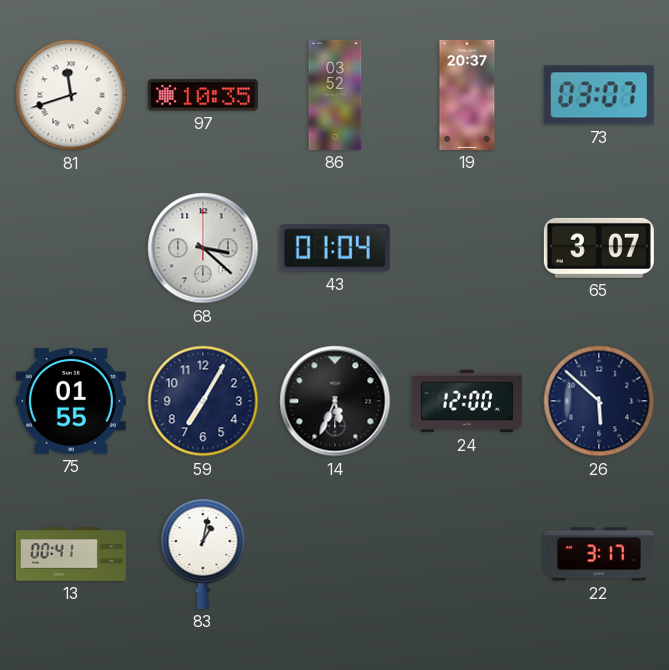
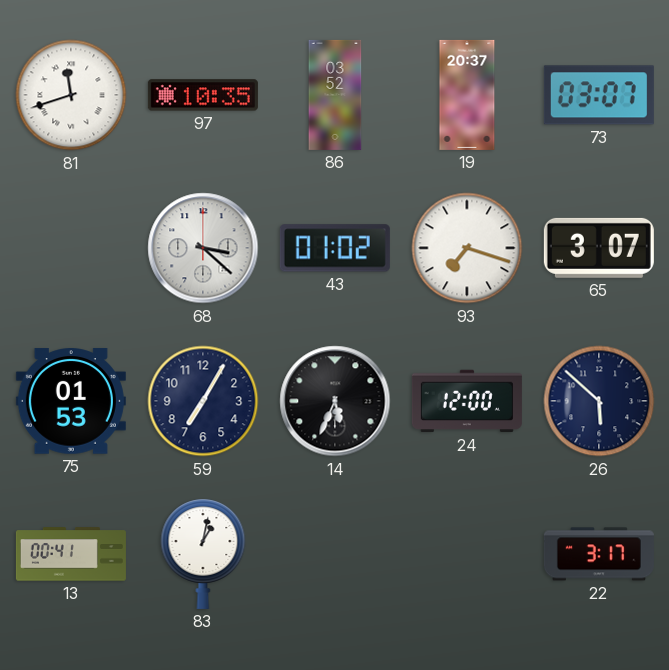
43: 01:04 -> 01:02
93: none -> 7:18
75: 01:55 -> 01:53
